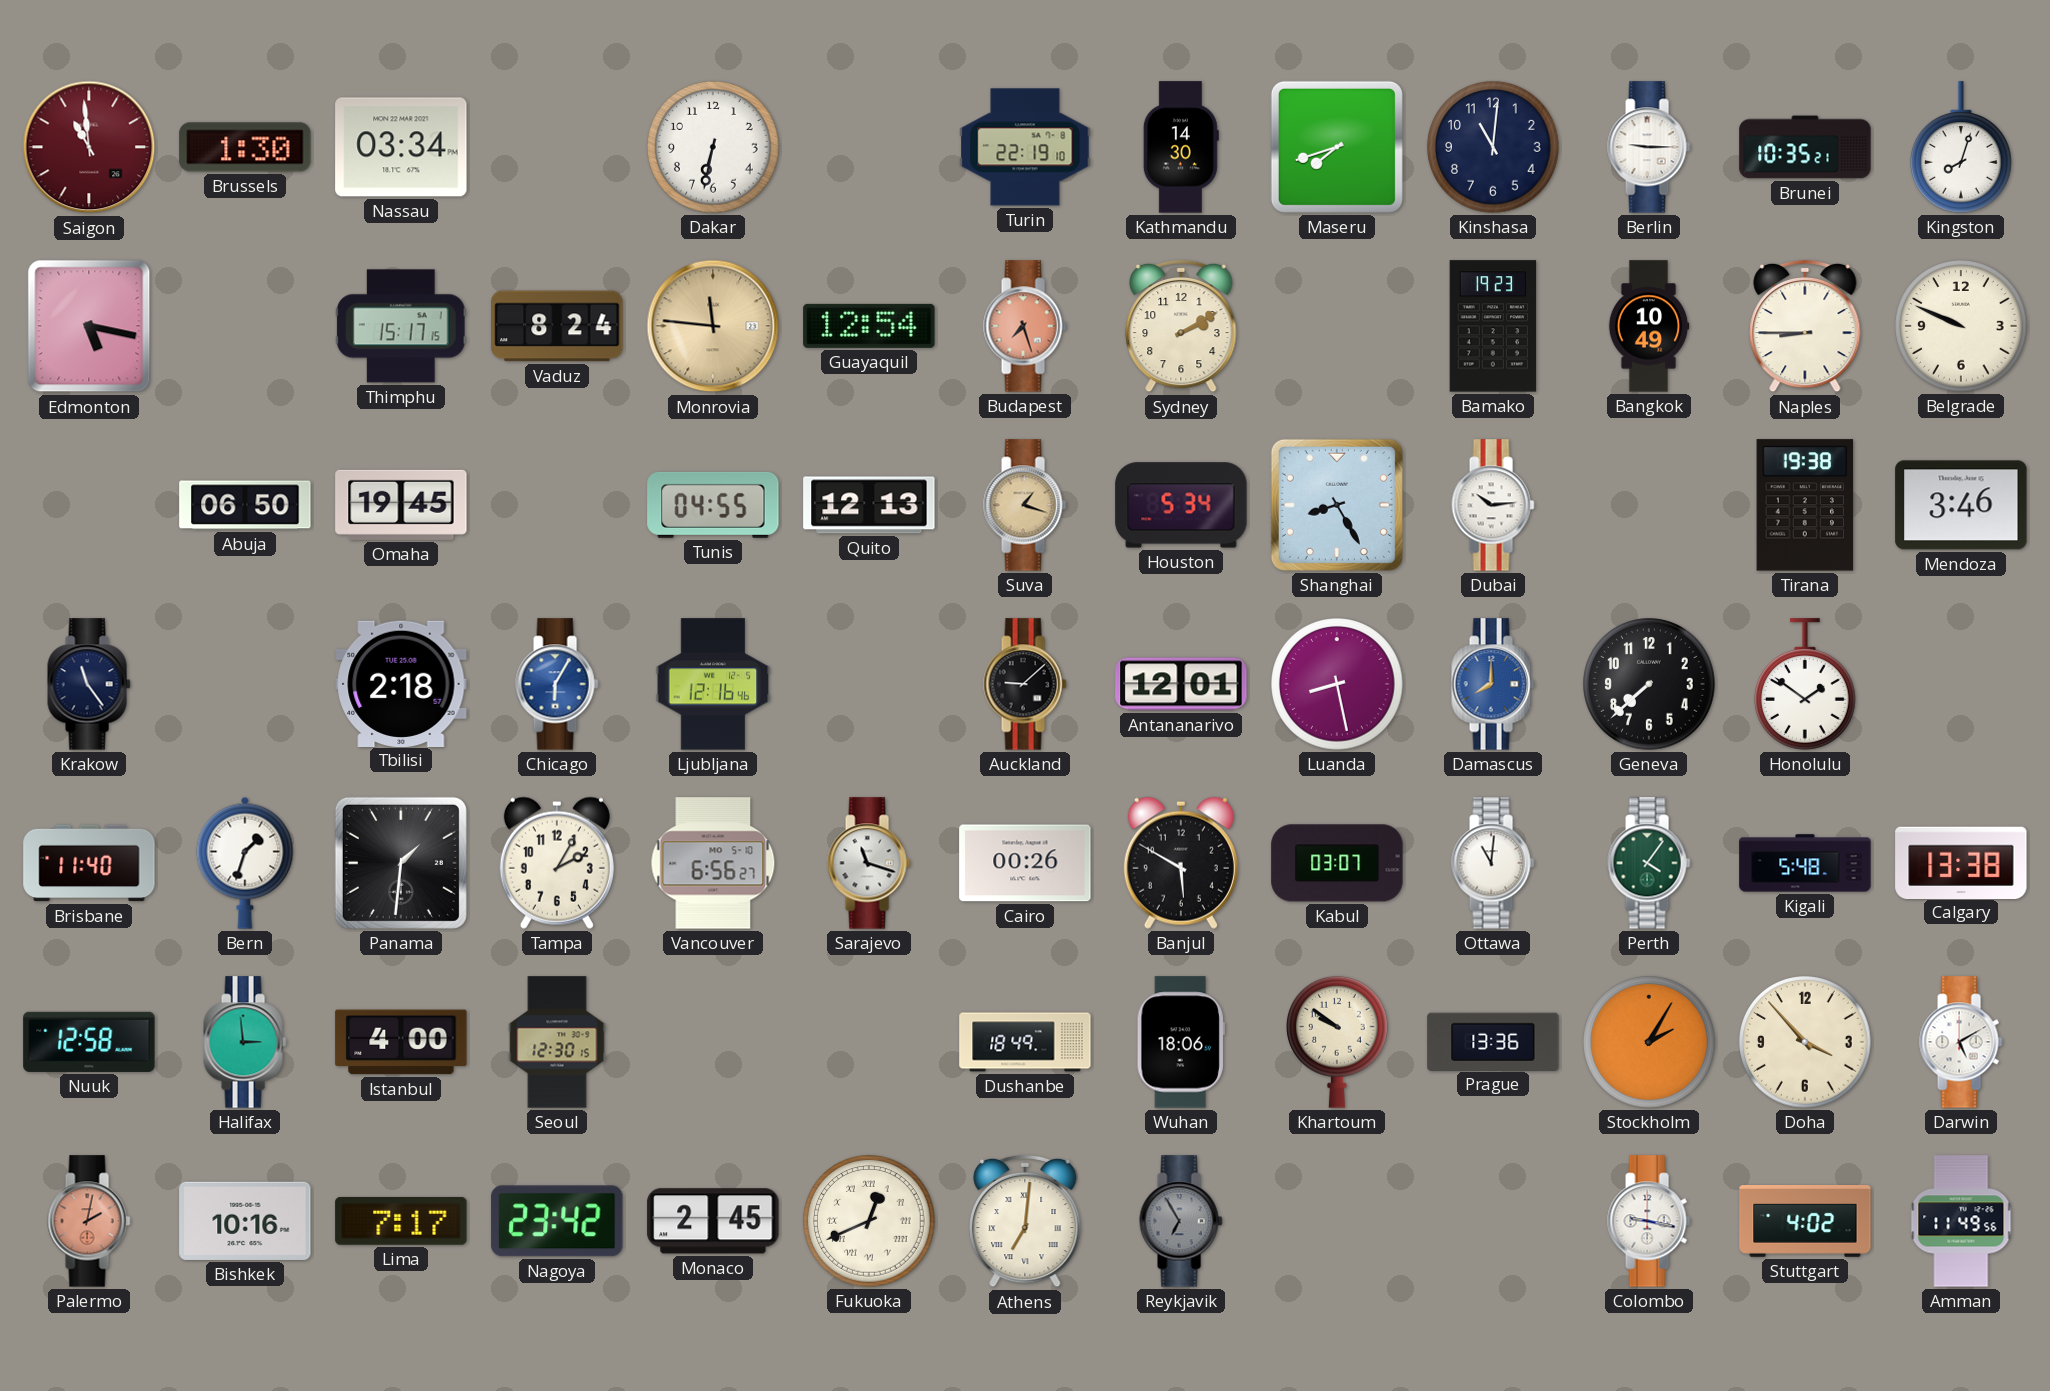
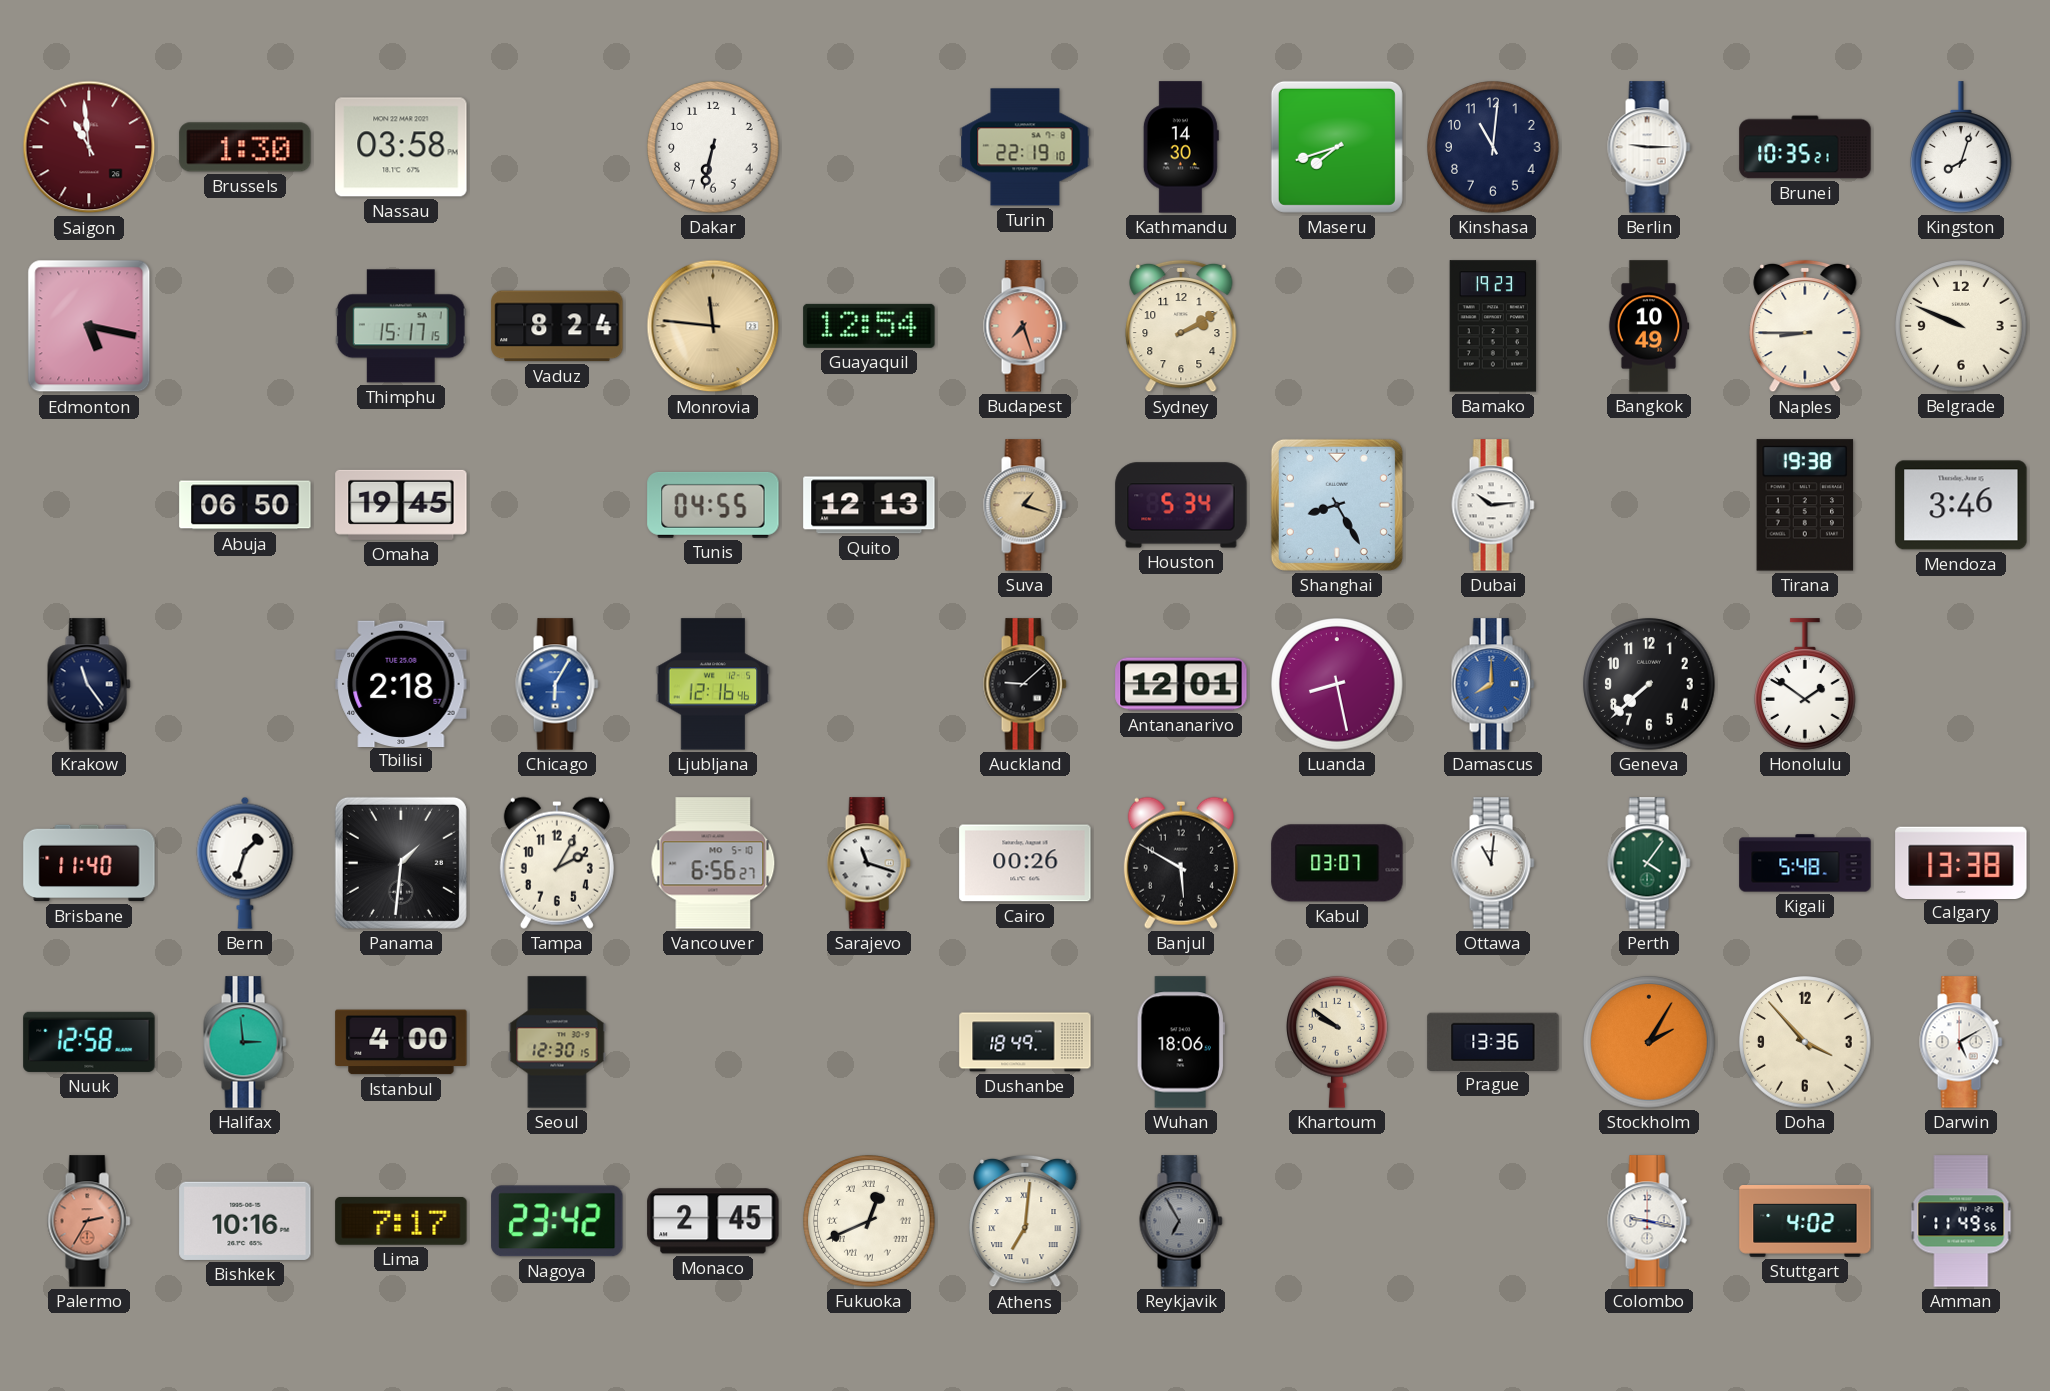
Nassau: 03:34 -> 03:58
Palermo: 2:02 -> 2:35
